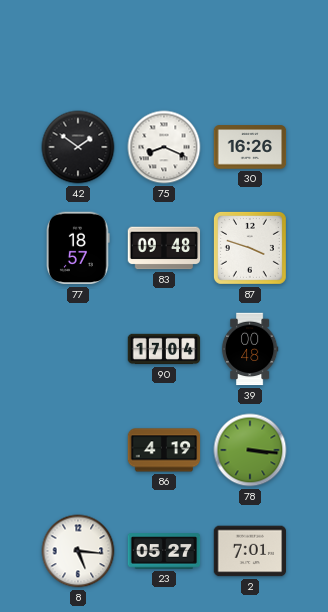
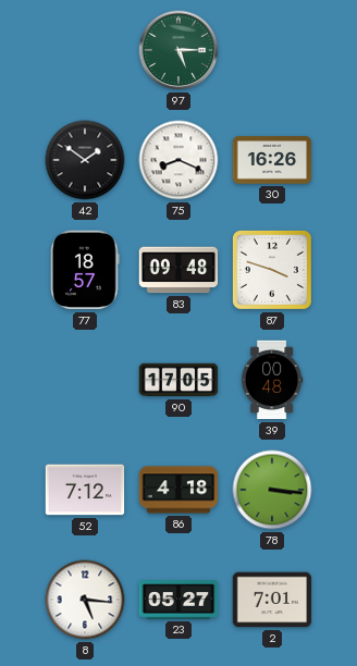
97: none -> 5:15
90: 17:04 -> 17:05
52: none -> 7:12
86: 4:19 -> 4:18
